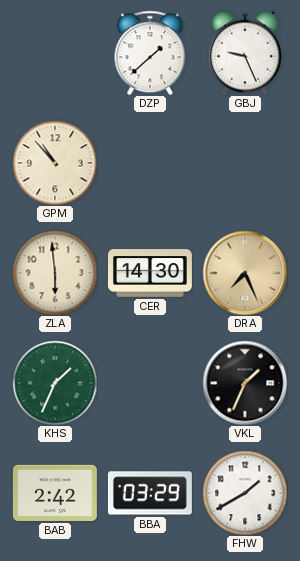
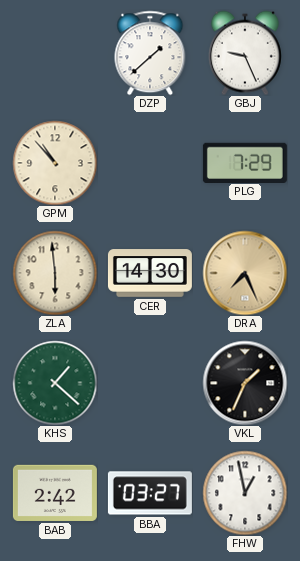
PLG: none -> 7:29
KHS: 1:34 -> 1:22
BBA: 03:29 -> 03:27
FHW: 1:40 -> 12:58
